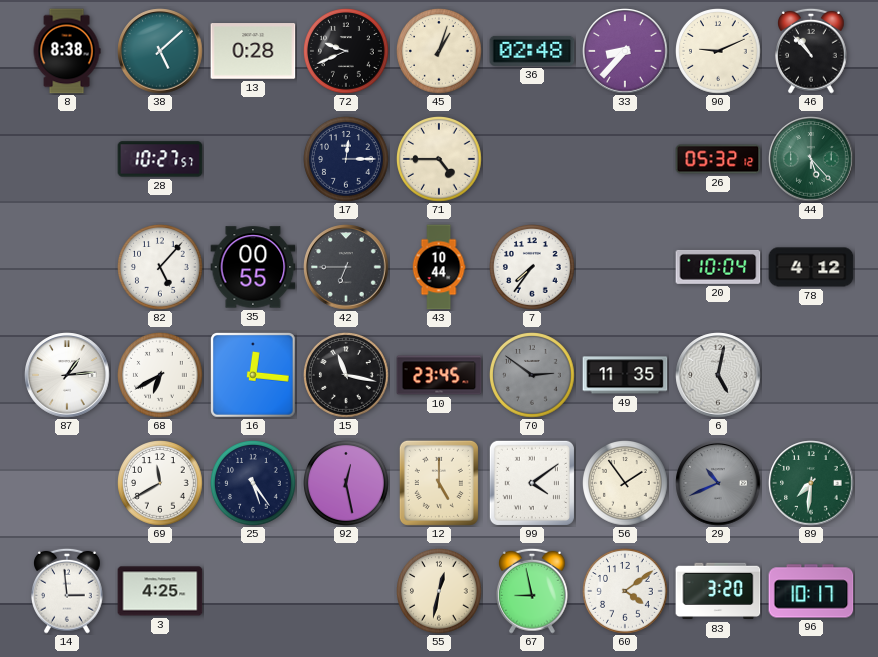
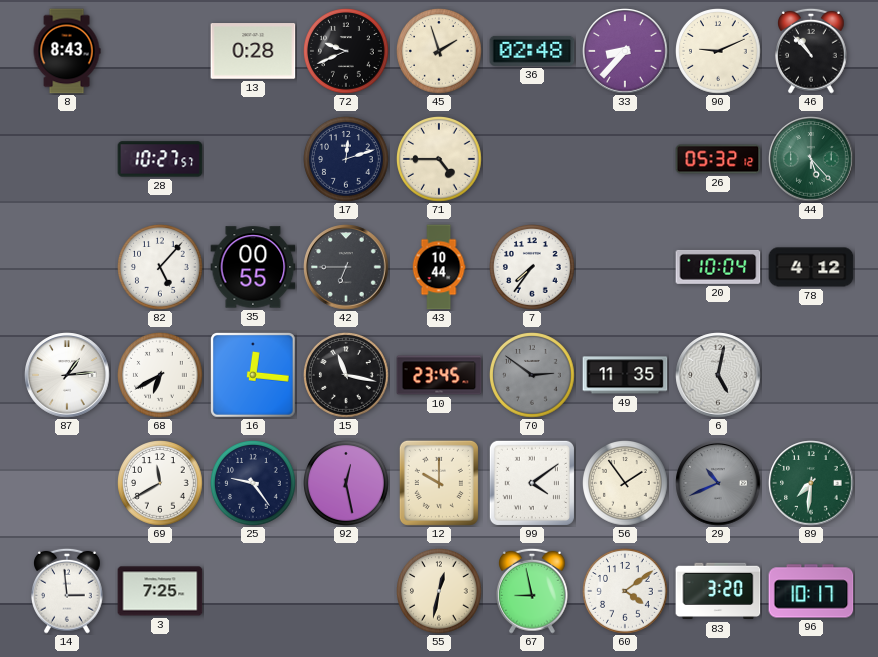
8: 8:38 -> 8:43
38: 5:08 -> none
45: 1:03 -> 1:57
17: 12:15 -> 12:12
25: 5:24 -> 9:24
12: 5:00 -> 10:00
3: 4:25 -> 7:25
